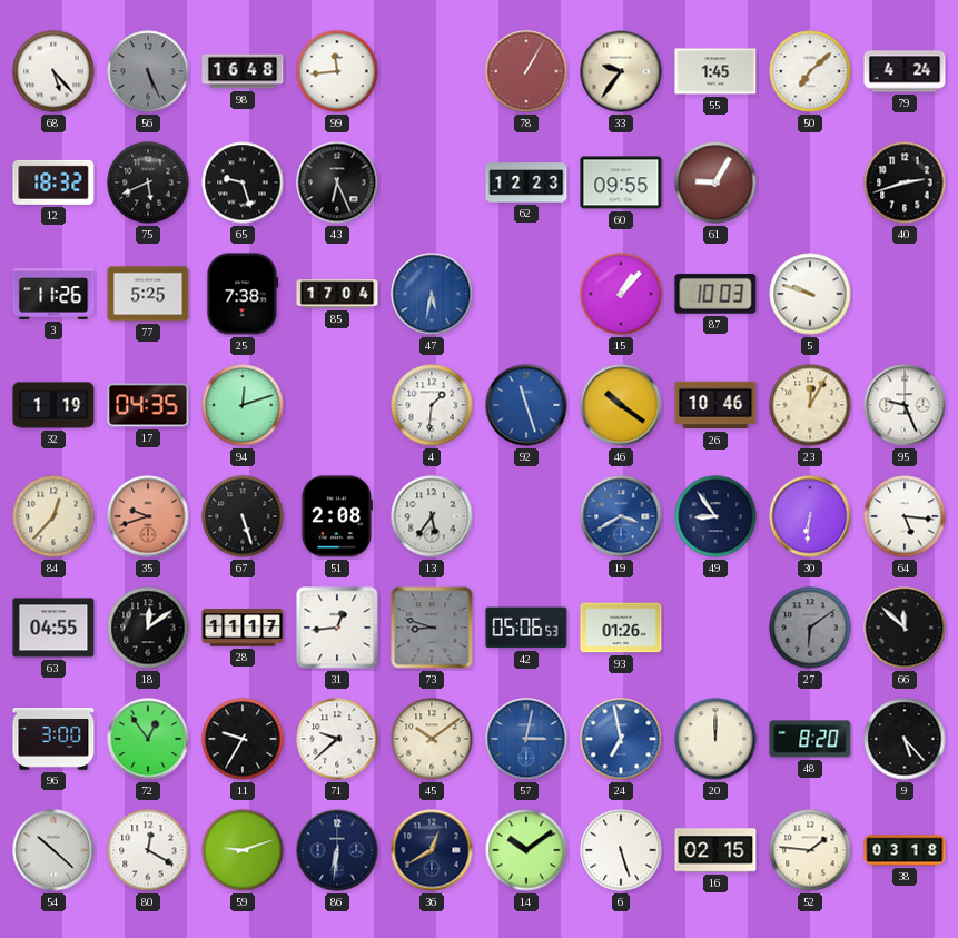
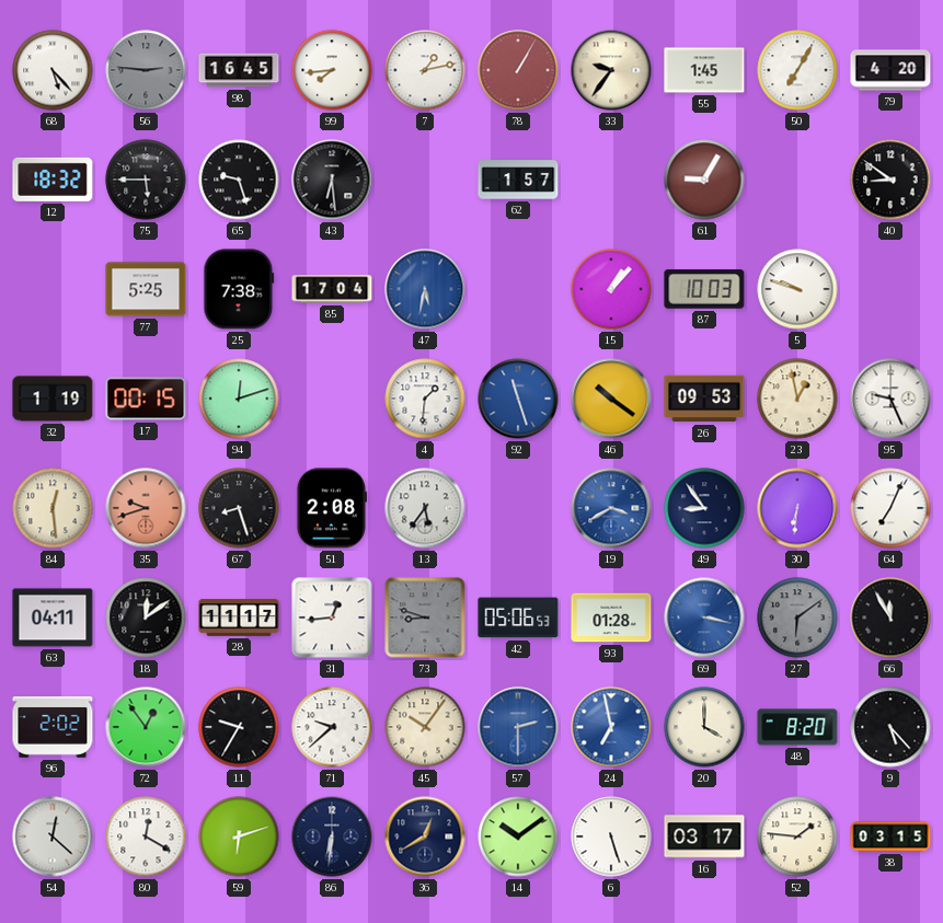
56: 5:26 -> 2:46
98: 16:48 -> 16:45
99: 11:44 -> 7:44
7: none -> 1:13
50: 7:08 -> 7:05
79: 4:24 -> 4:20
75: 5:41 -> 5:45
43: 6:26 -> 6:29
62: 12:23 -> 1:57
60: 09:55 -> none
40: 2:42 -> 8:51
3: 11:26 -> none
17: 04:35 -> 00:15
26: 10:46 -> 09:53
23: 12:05 -> 12:58
84: 12:37 -> 12:29
67: 5:27 -> 8:27
64: 5:16 -> 7:04
63: 04:55 -> 04:11
93: 01:26 -> 01:28
69: none -> 3:17
66: 11:52 -> 11:55
96: 3:00 -> 2:02
45: 10:09 -> 10:06
57: 3:02 -> 2:30
20: 12:00 -> 4:00
54: 10:22 -> 12:22
59: 9:12 -> 6:12
16: 02:15 -> 03:17
38: 03:18 -> 03:15
